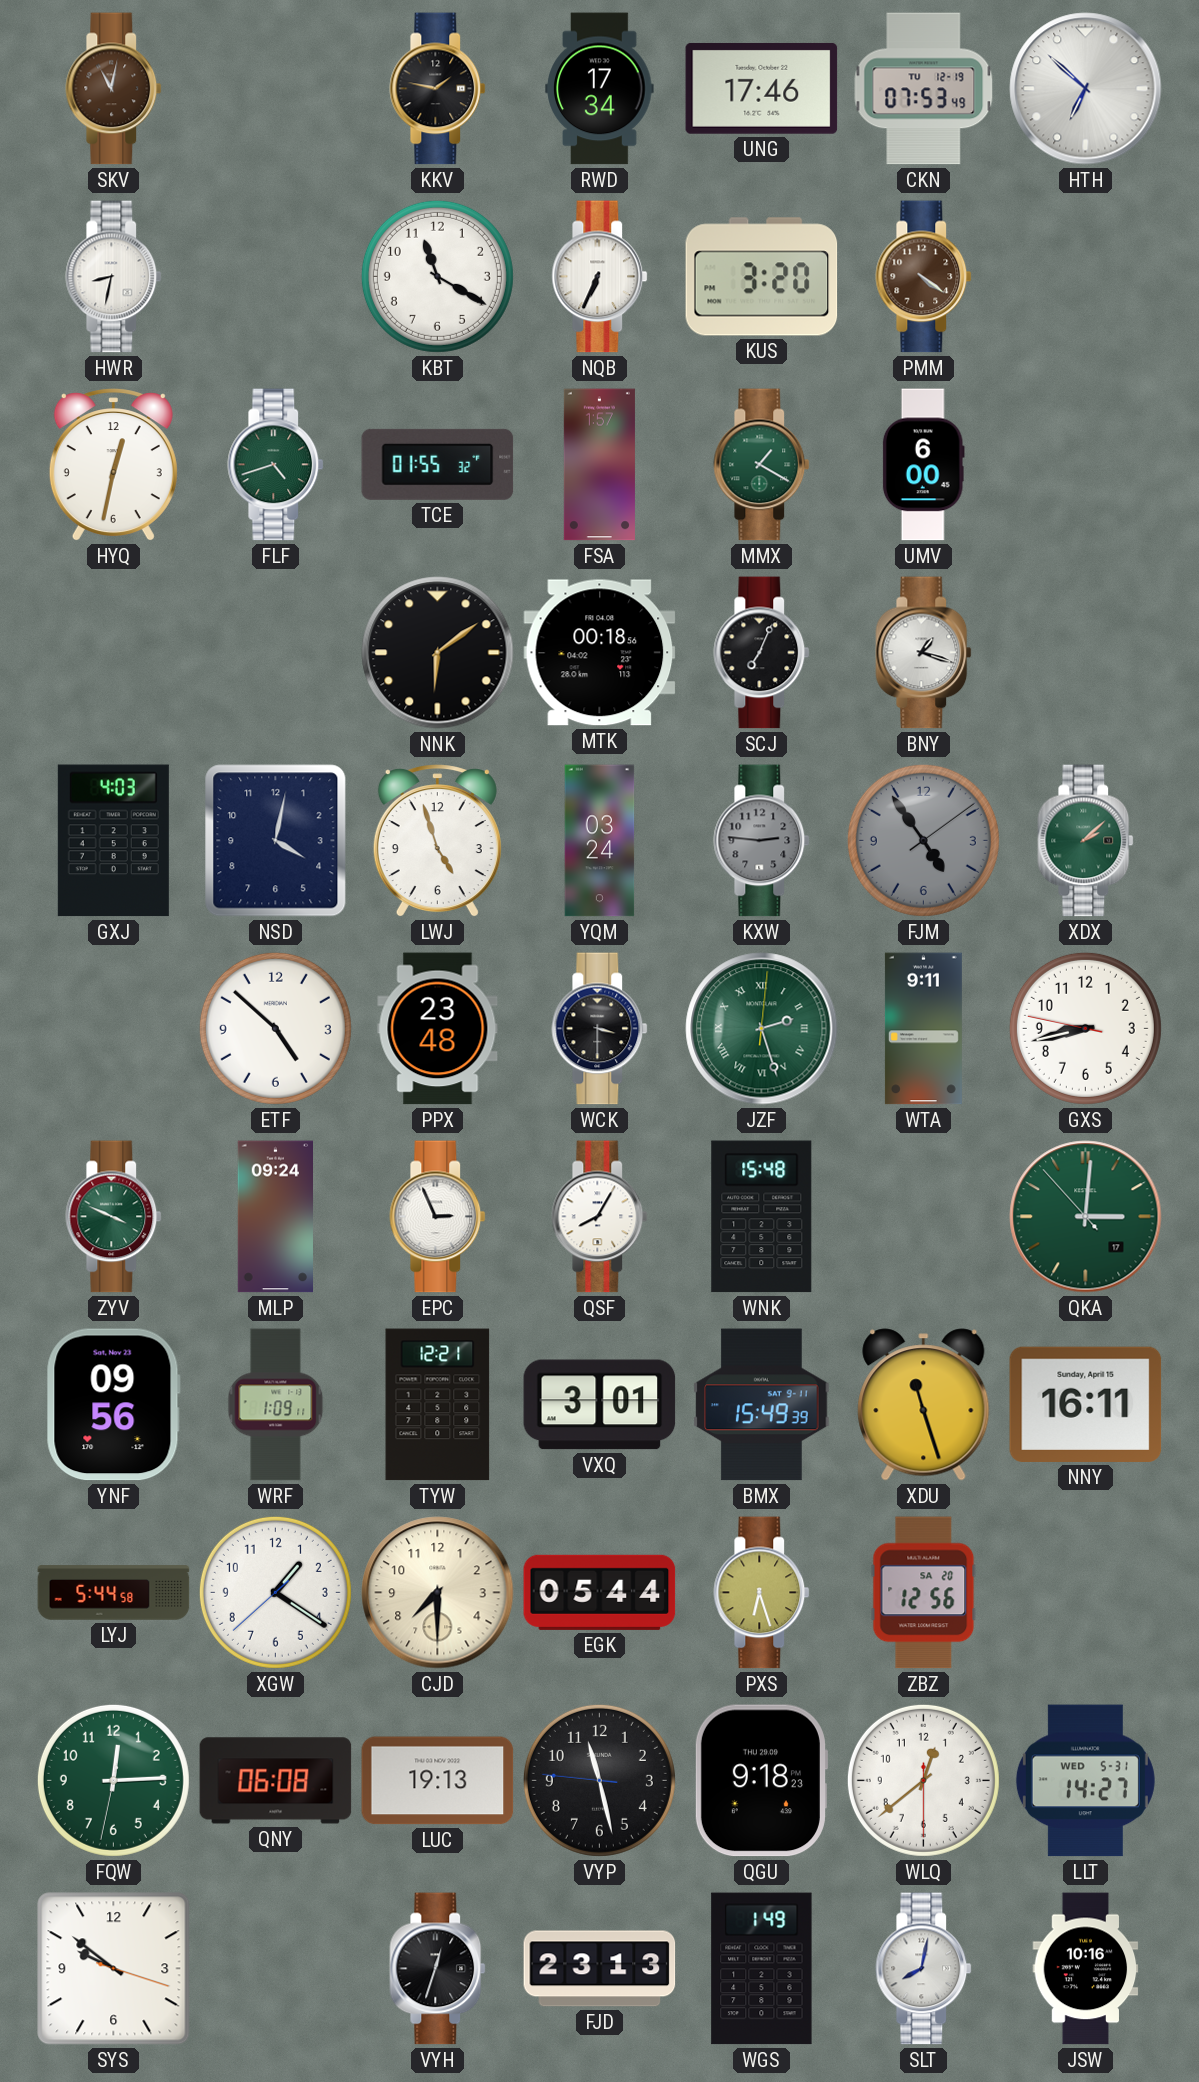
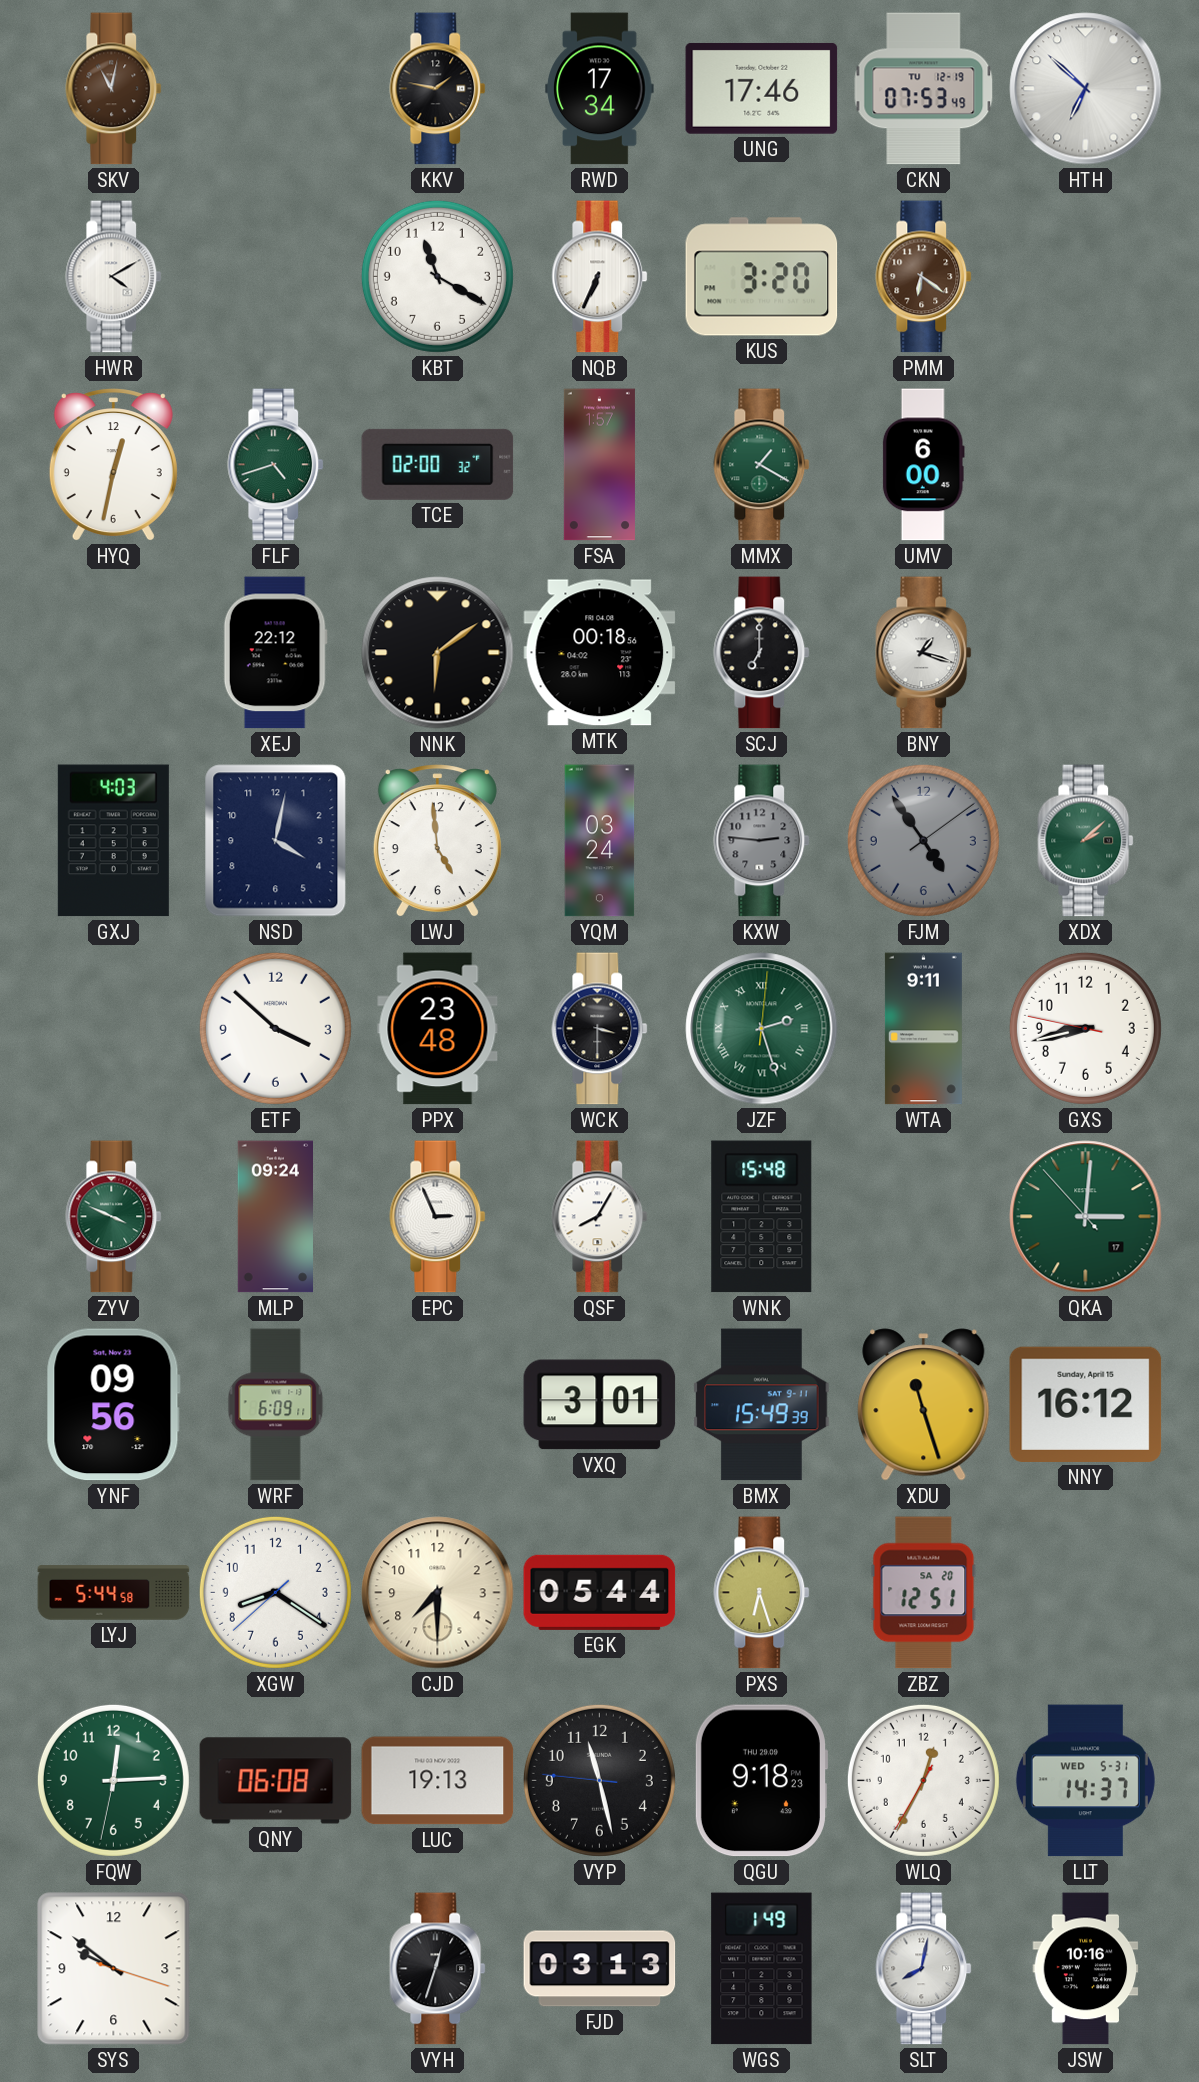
HWR: 8:32 -> 4:10
PMM: 4:21 -> 6:21
TCE: 01:55 -> 02:00
XEJ: none -> 22:12
SCJ: 7:04 -> 7:00
LWJ: 4:57 -> 4:59
ETF: 4:52 -> 3:52
WRF: 1:09 -> 6:09
TYW: 12:21 -> none
NNY: 16:11 -> 16:12
XGW: 1:20 -> 8:20
ZBZ: 12:56 -> 12:51
WLQ: 12:38 -> 12:34
LLT: 14:27 -> 14:37
FJD: 23:13 -> 03:13
